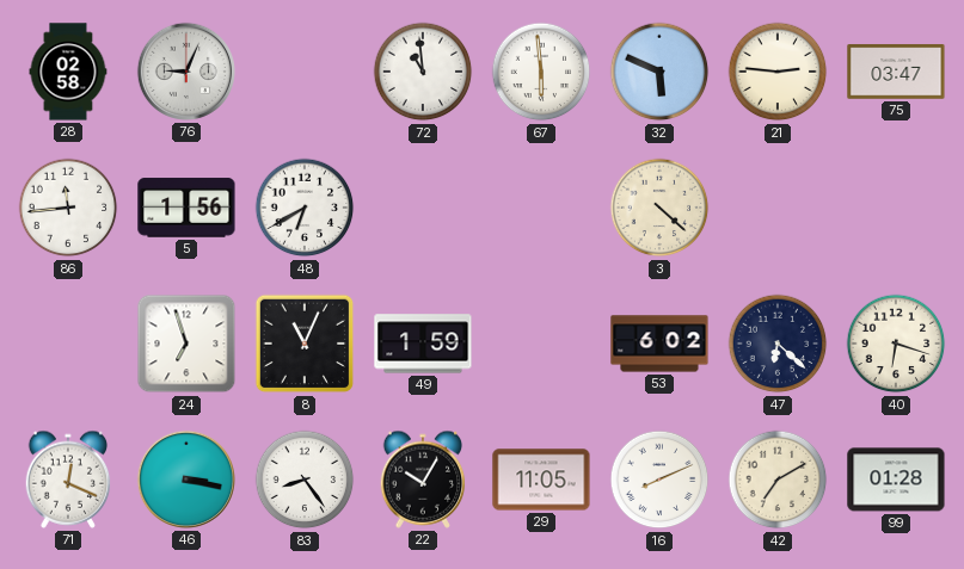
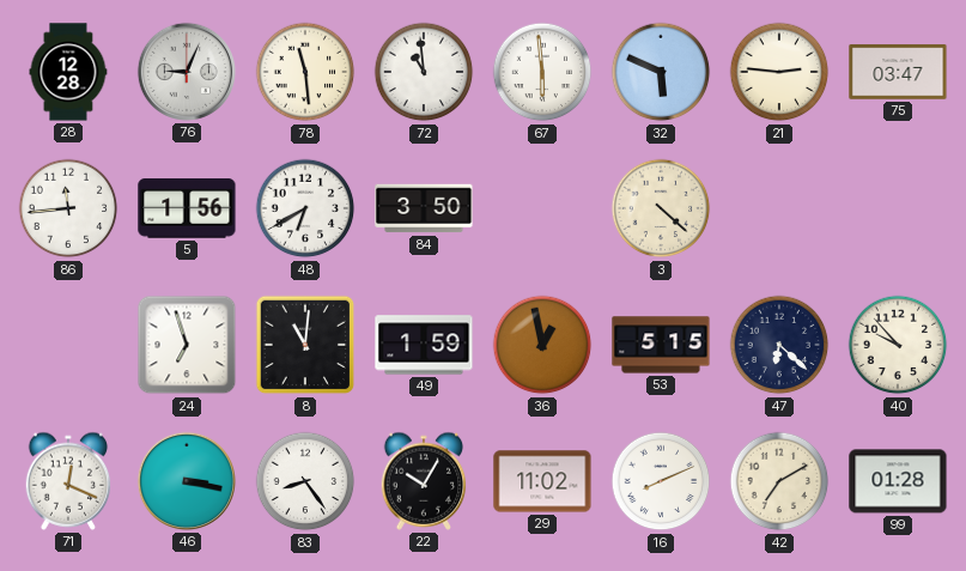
28: 02:58 -> 12:28
78: none -> 11:29
84: none -> 3:50
8: 11:04 -> 11:01
36: none -> 12:58
53: 6:02 -> 5:15
40: 6:18 -> 9:53
29: 11:05 -> 11:02
